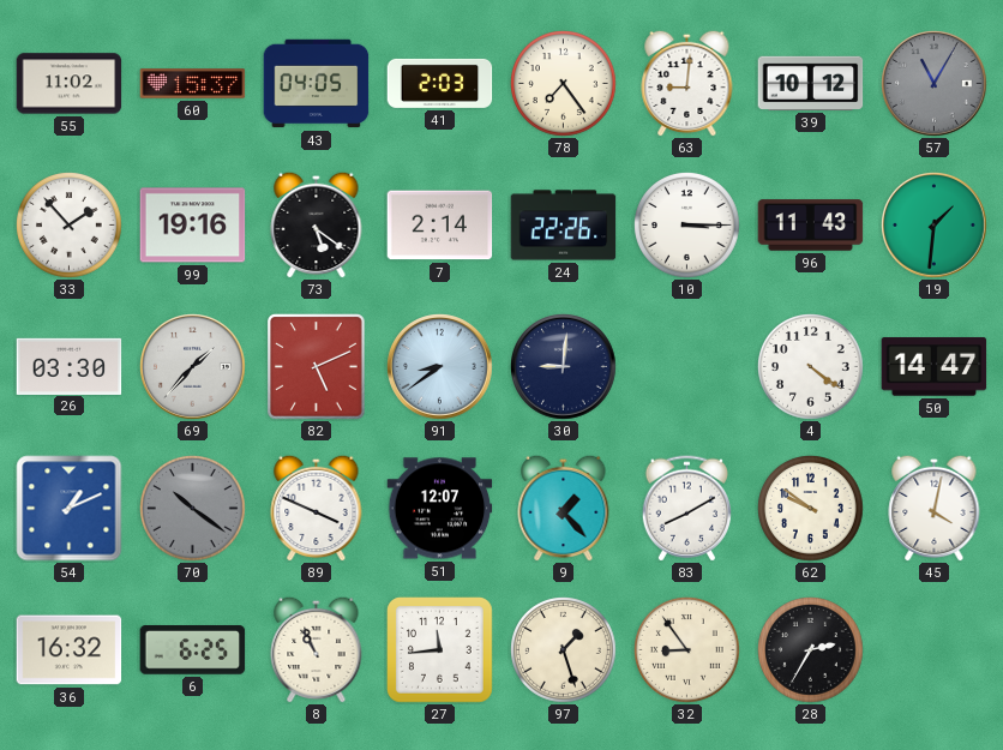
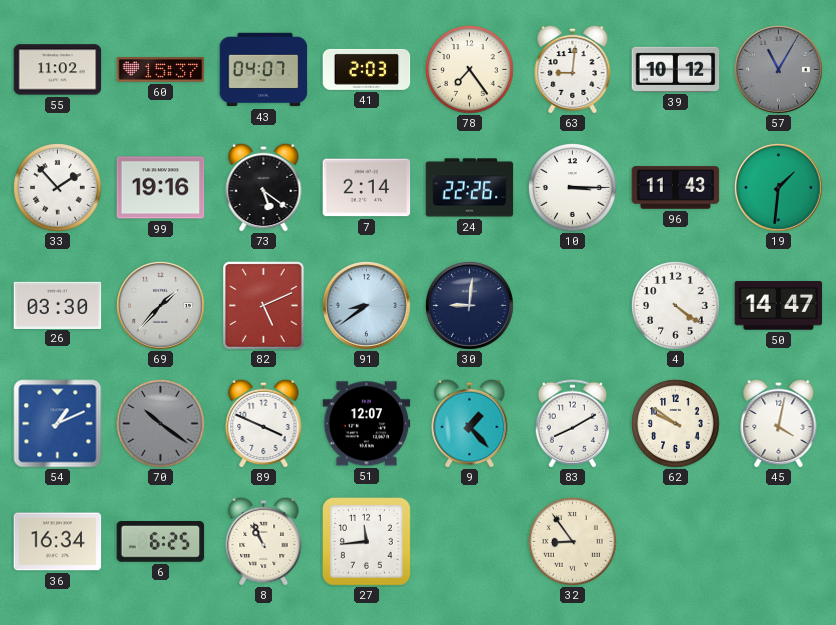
43: 04:05 -> 04:07
36: 16:32 -> 16:34
97: 1:27 -> none
28: 2:35 -> none
